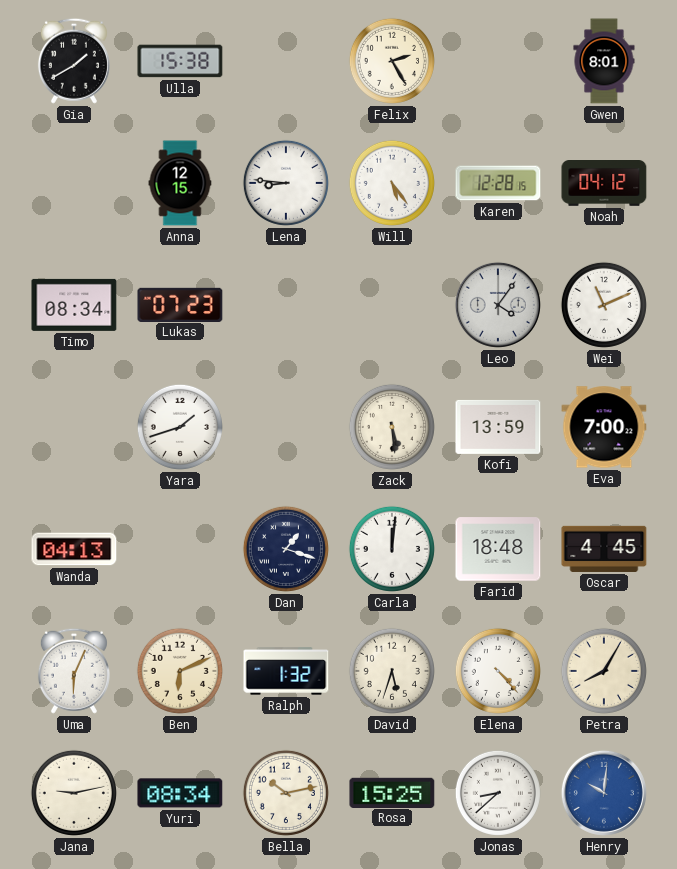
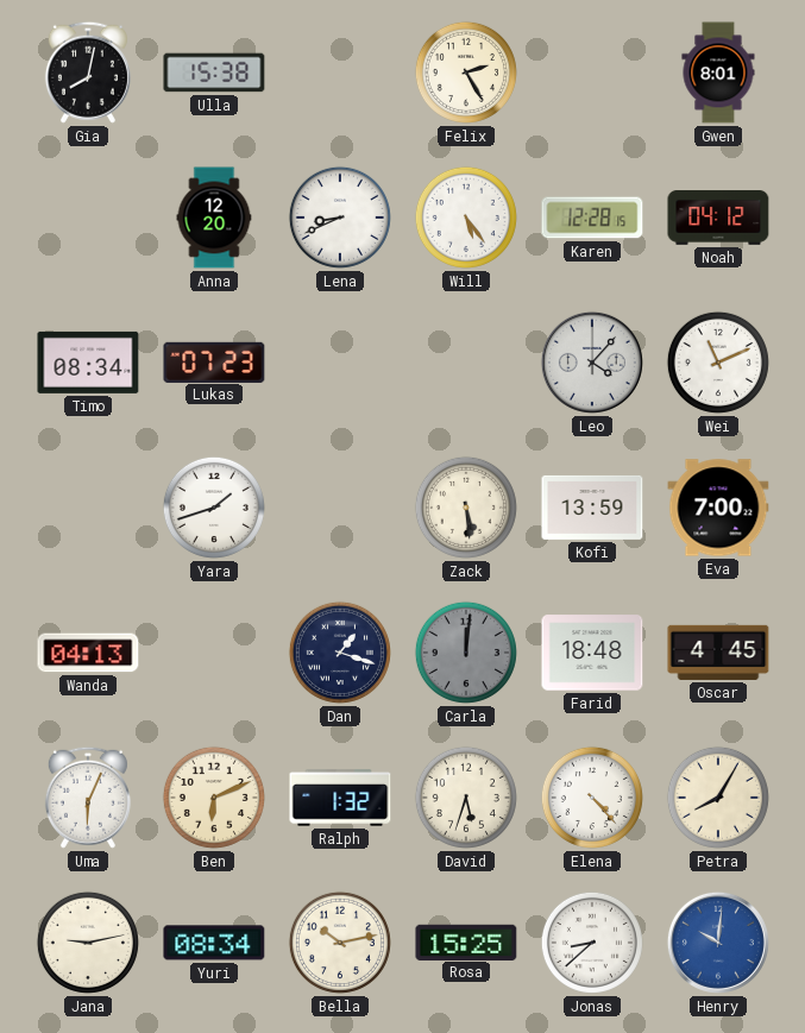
Gia: 1:40 -> 8:02
Anna: 12:15 -> 12:20
Lena: 8:46 -> 8:41
Leo: 4:06 -> 4:07
Carla dial: white -> grey
